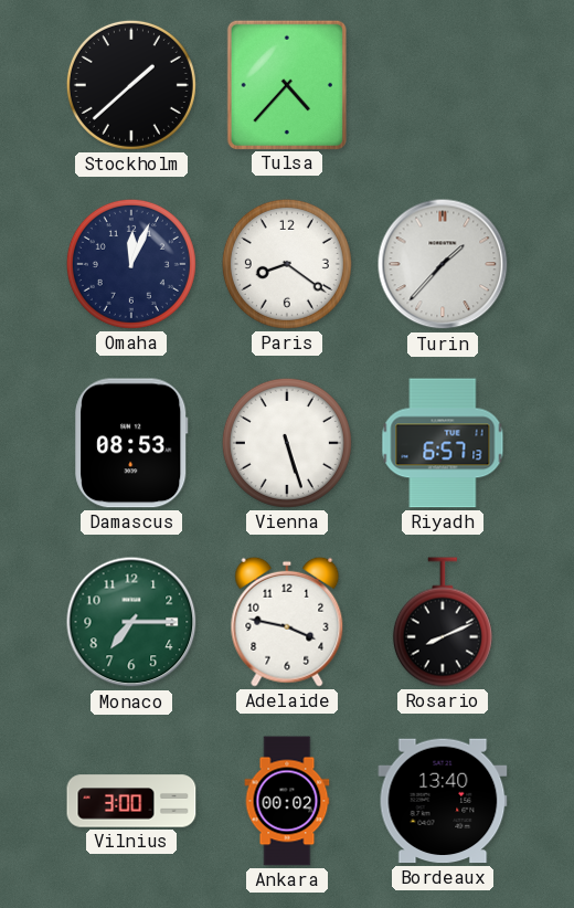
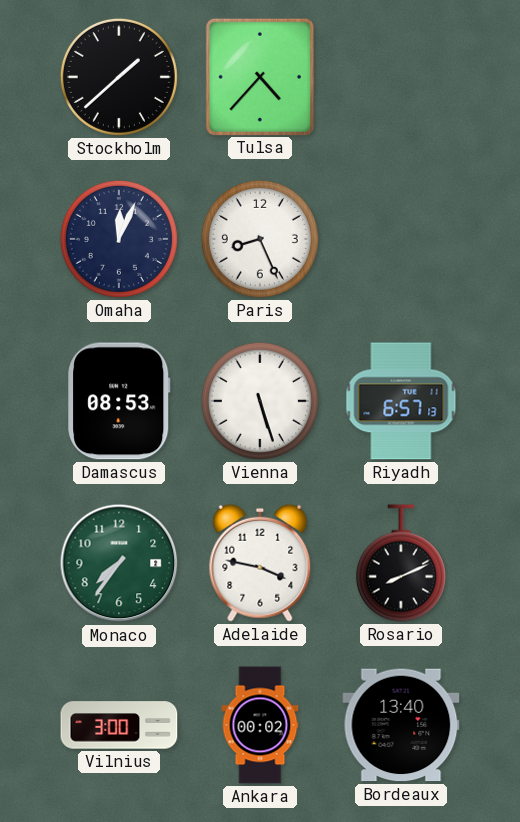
Paris: 8:21 -> 8:26
Turin: 1:37 -> none
Monaco: 7:15 -> 7:36
